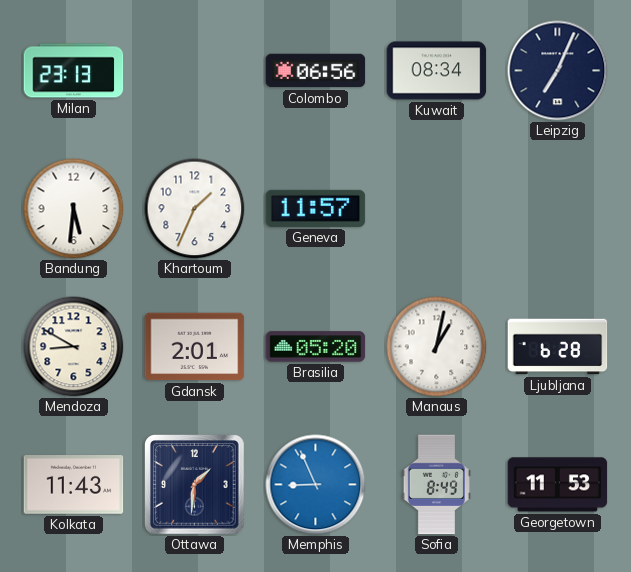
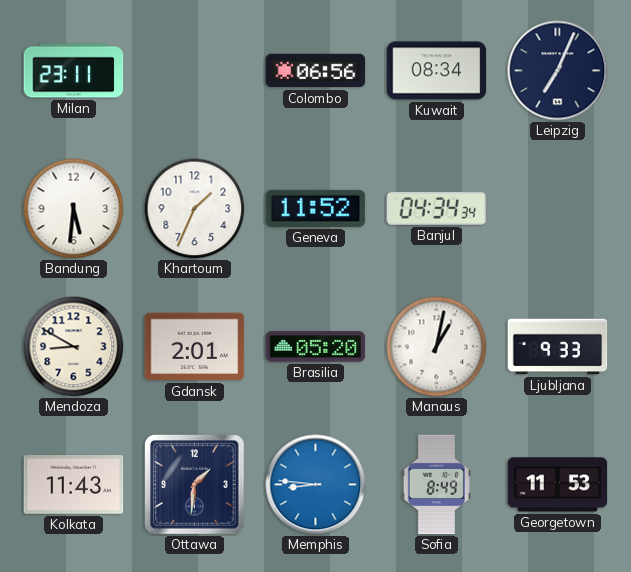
Milan: 23:13 -> 23:11
Geneva: 11:57 -> 11:52
Banjul: none -> 04:34
Ljubljana: 6:28 -> 9:33
Memphis: 8:56 -> 8:46
